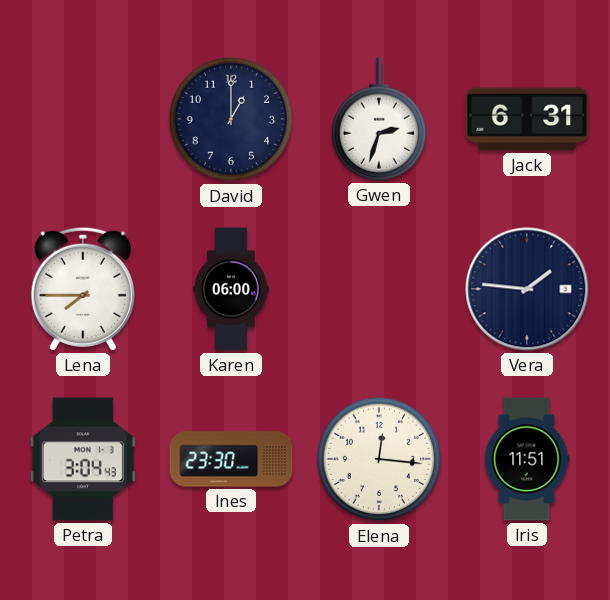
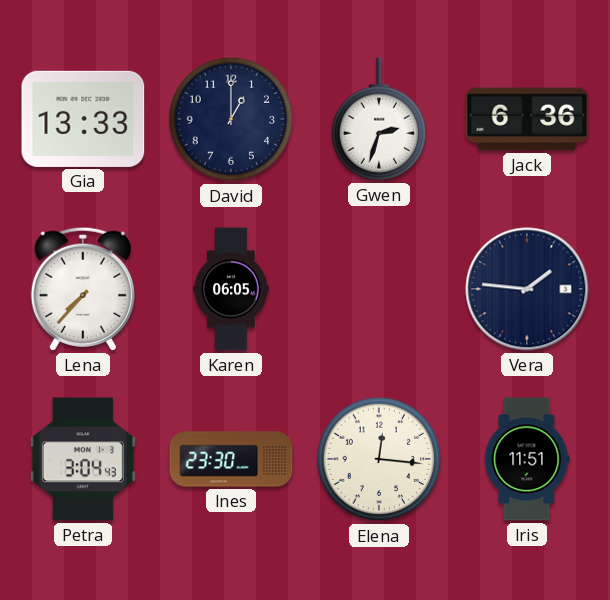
Gia: none -> 13:33
Jack: 6:31 -> 6:36
Lena: 7:45 -> 7:37
Karen: 06:00 -> 06:05
